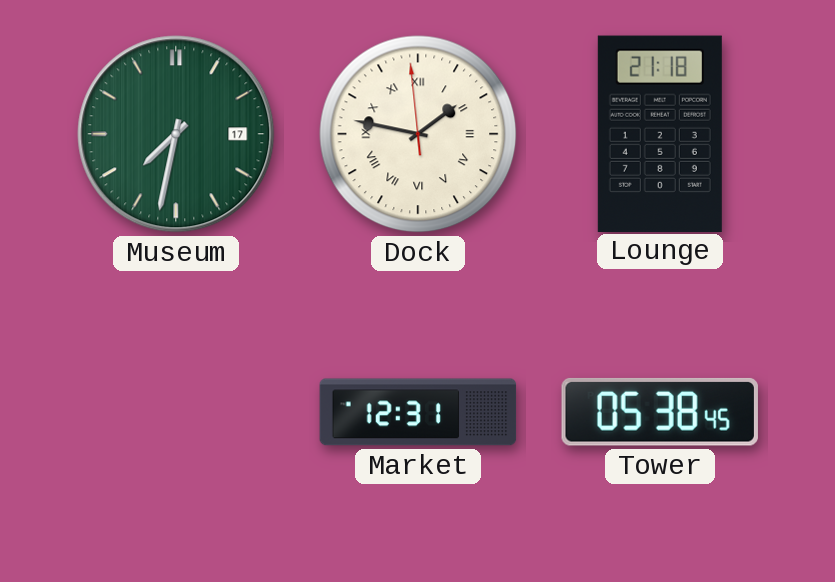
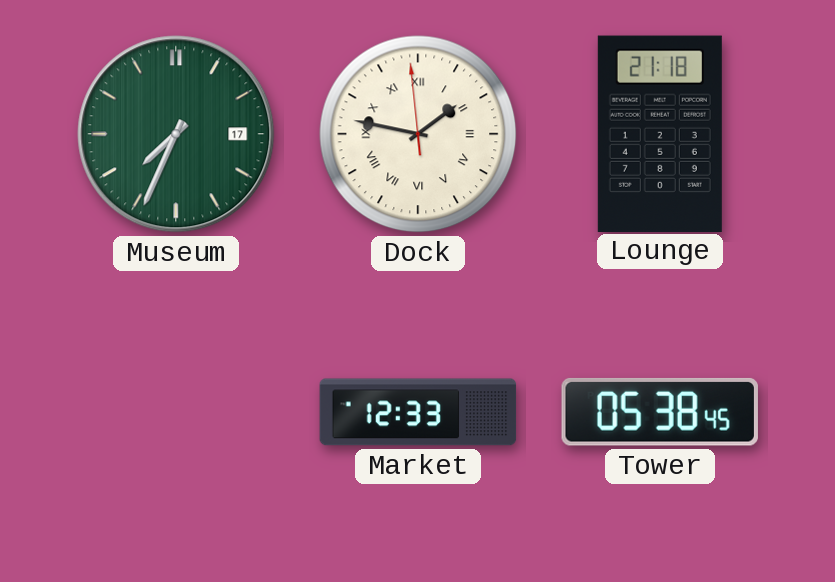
Museum: 7:32 -> 7:34
Market: 12:31 -> 12:33
